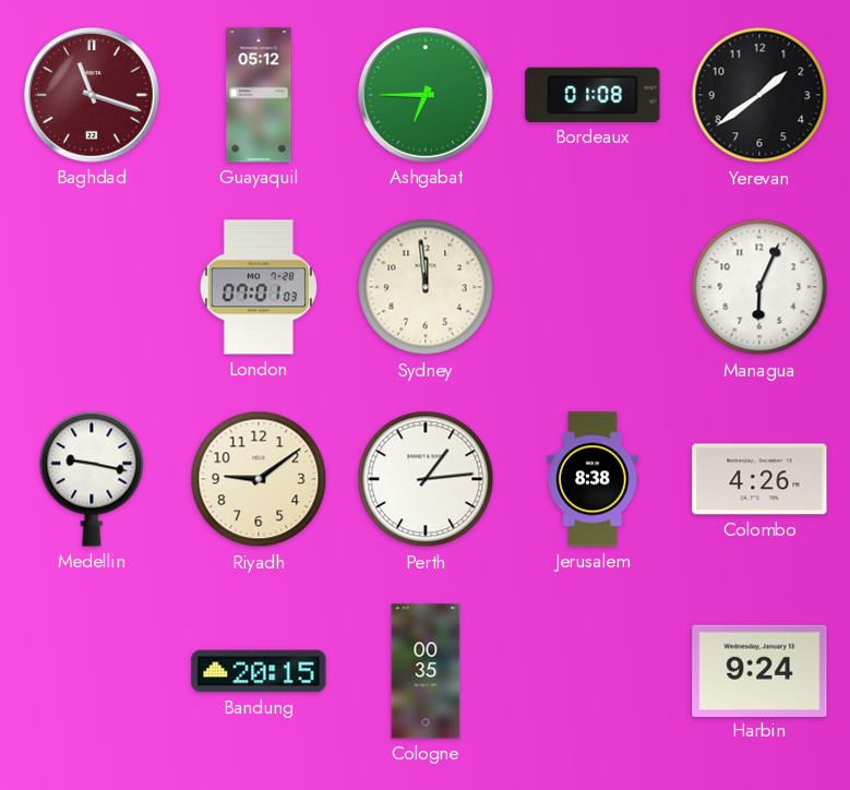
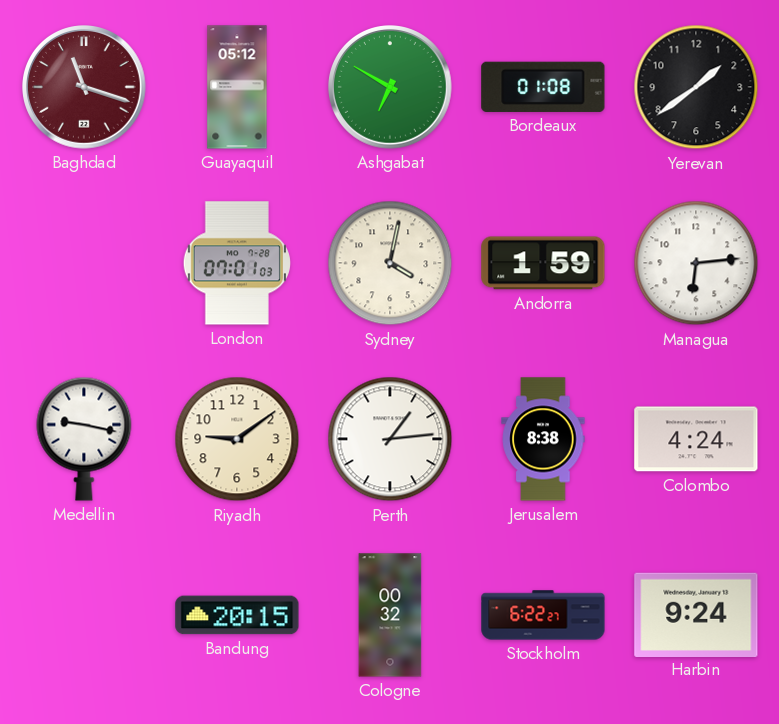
Ashgabat: 6:45 -> 6:50
Sydney: 11:59 -> 4:02
Andorra: none -> 1:59
Managua: 6:04 -> 6:14
Colombo: 4:26 -> 4:24
Cologne: 00:35 -> 00:32
Stockholm: none -> 6:22
